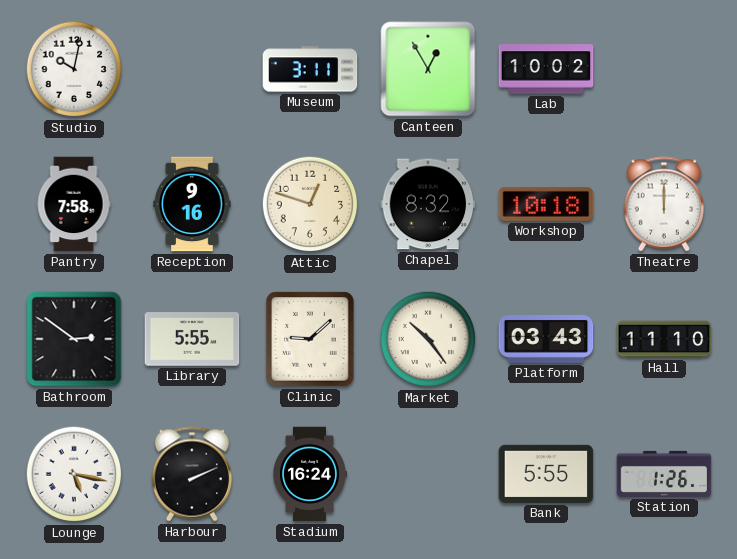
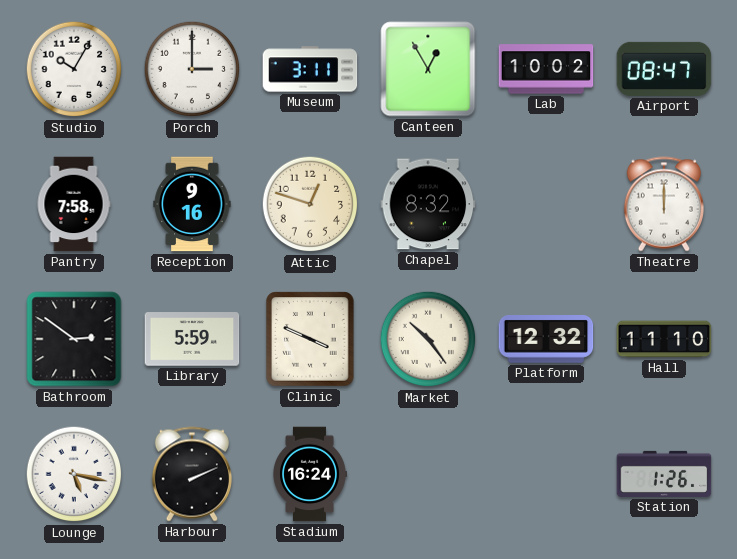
Studio: 10:02 -> 10:05
Porch: none -> 3:00
Airport: none -> 08:47
Workshop: 10:18 -> none
Library: 5:55 -> 5:59
Clinic: 9:08 -> 3:49
Platform: 03:43 -> 12:32
Bank: 5:55 -> none
